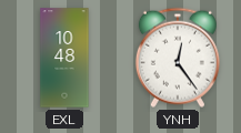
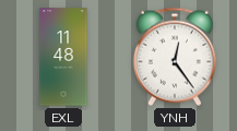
EXL: 10:48 -> 11:48
